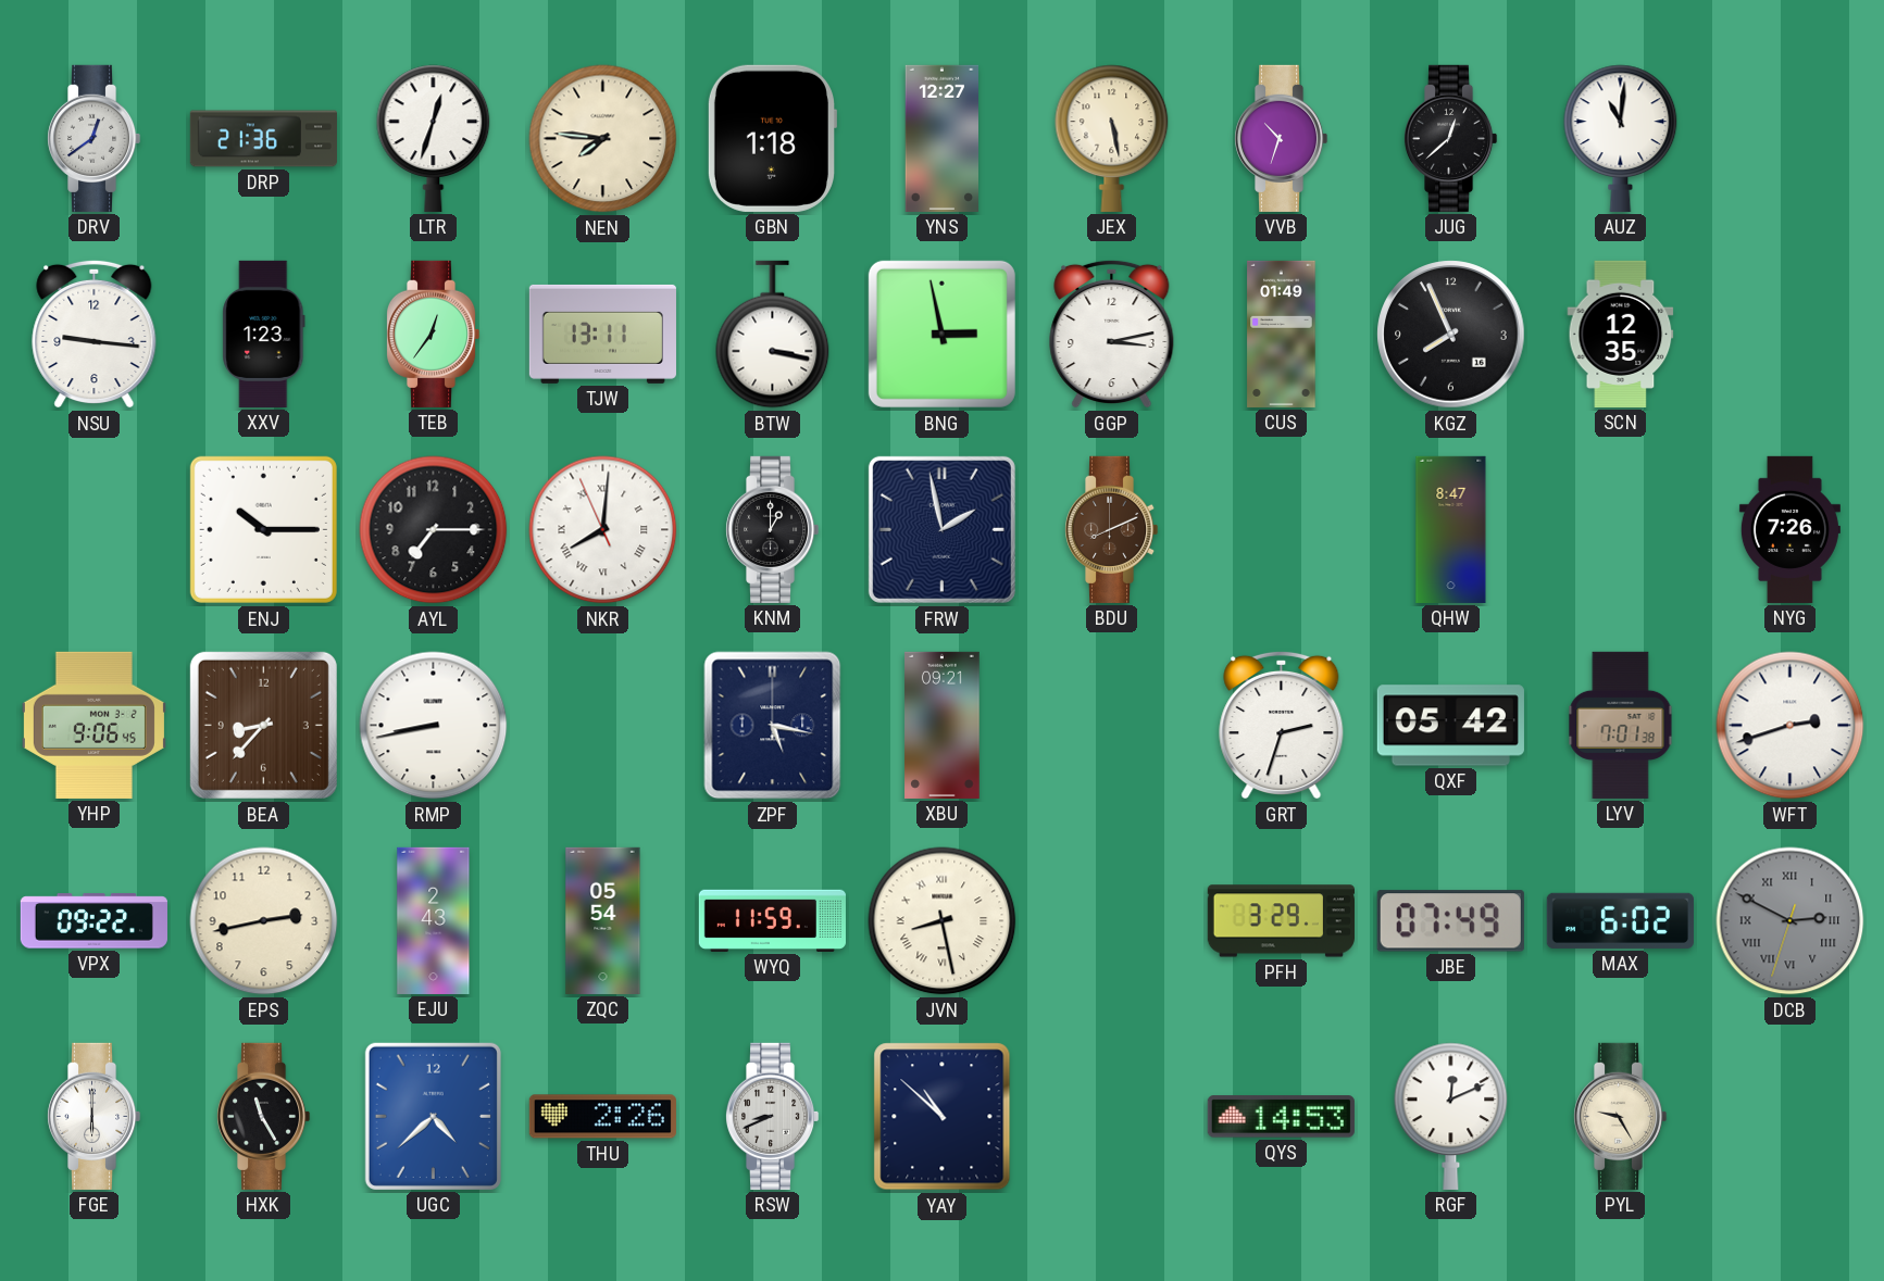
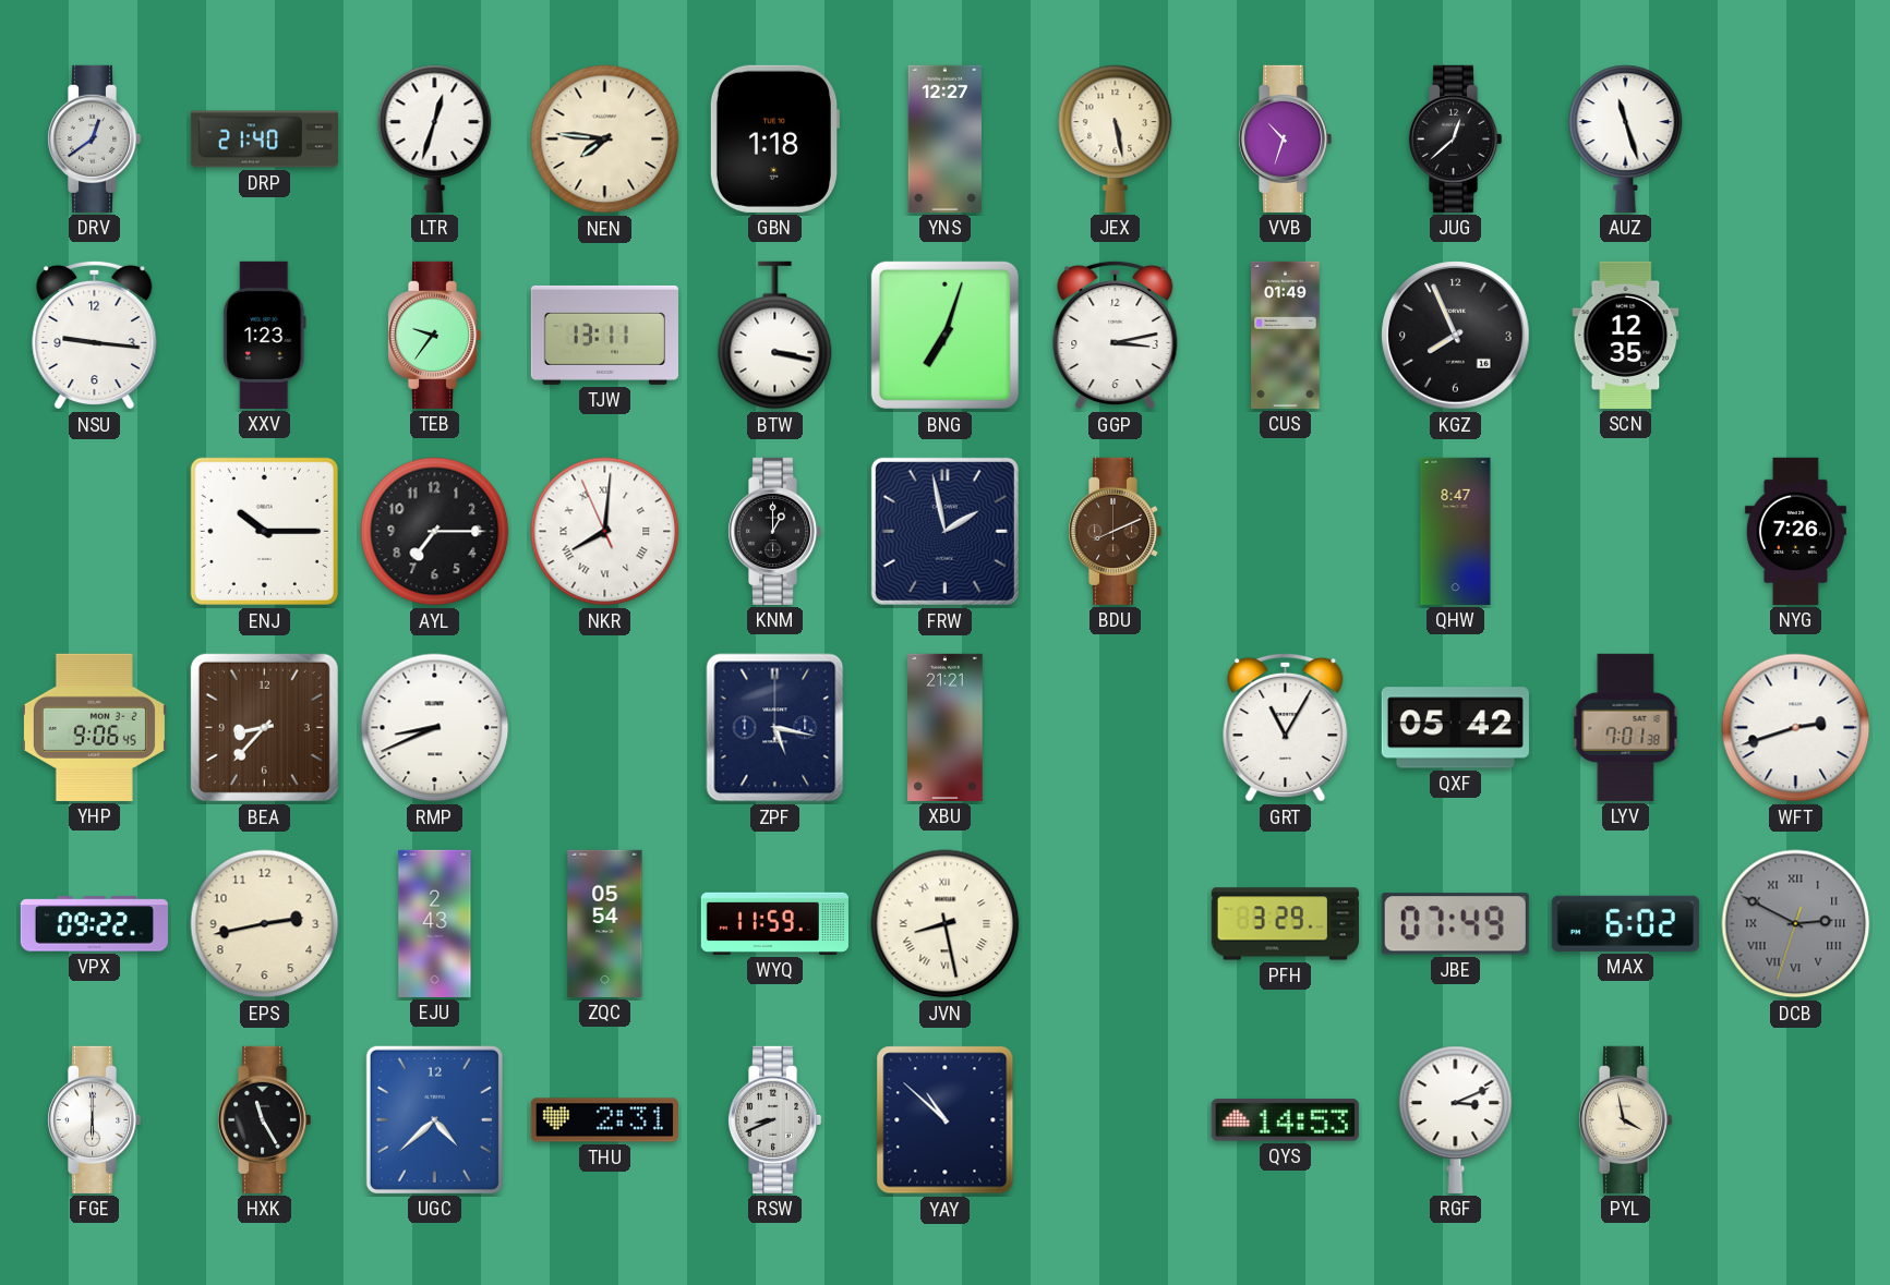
DRP: 21:36 -> 21:40
AUZ: 11:01 -> 11:27
TEB: 12:36 -> 9:36
BNG: 2:58 -> 7:03
RMP: 8:43 -> 8:41
XBU: 09:21 -> 21:21
GRT: 2:33 -> 11:05
THU: 2:26 -> 2:31
RGF: 12:11 -> 3:11
PYL: 9:25 -> 3:58
